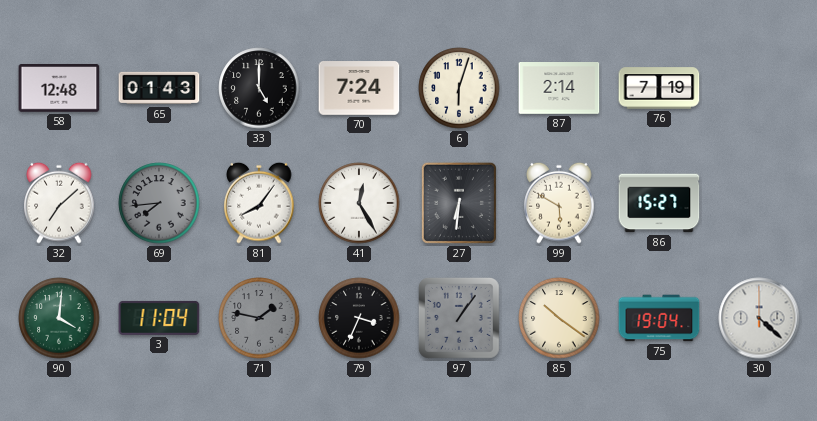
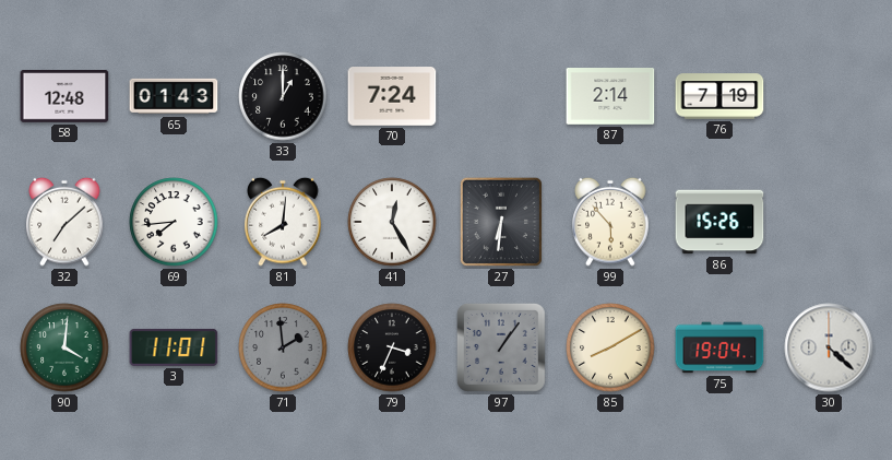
33: 5:00 -> 1:00
6: 6:03 -> none
69 dial: grey -> white
81: 8:06 -> 8:01
99: 5:50 -> 5:53
86: 15:27 -> 15:26
3: 11:04 -> 11:01
71: 1:47 -> 1:59
85: 10:21 -> 8:10
